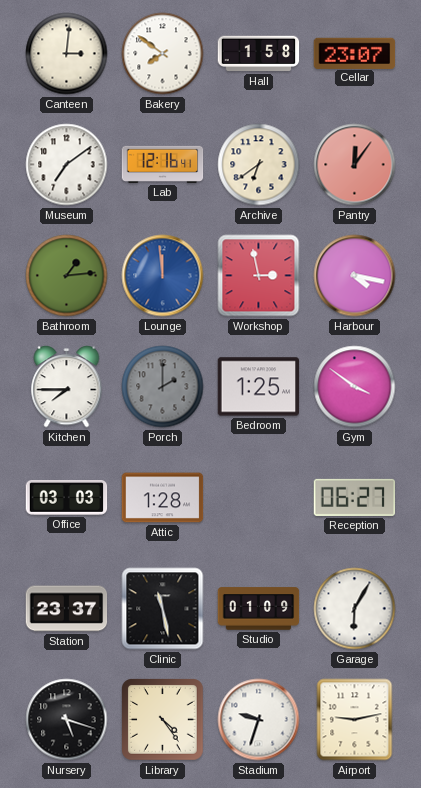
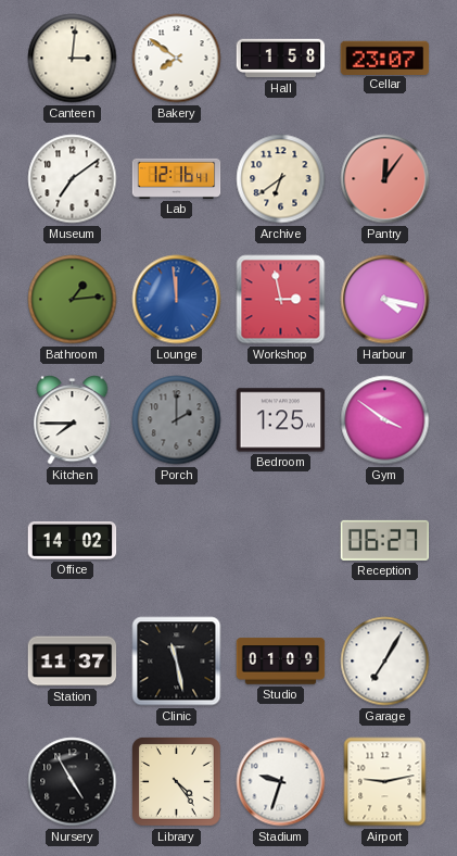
Office: 03:03 -> 14:02
Attic: 1:28 -> none
Station: 23:37 -> 11:37
Garage: 6:05 -> 7:05
Nursery: 5:18 -> 4:55
